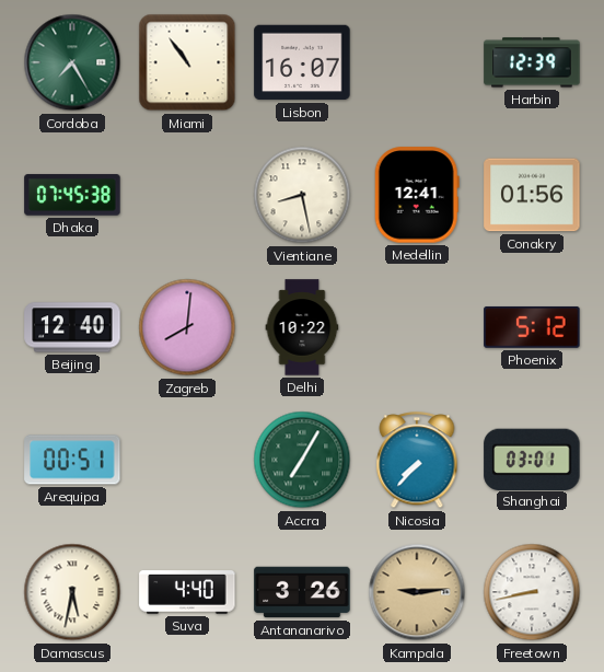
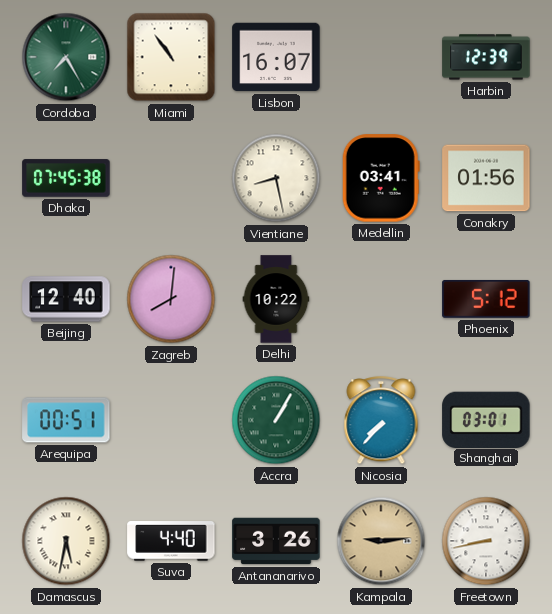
Medellin: 12:41 -> 03:41
Accra: 7:05 -> 1:05
